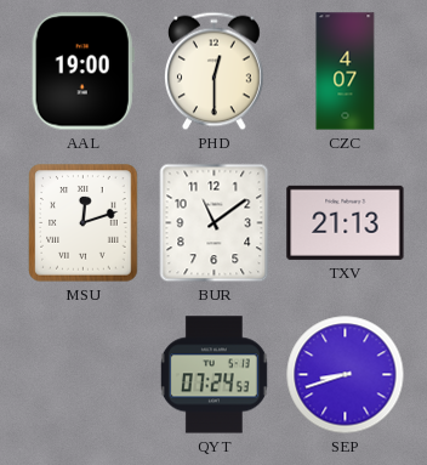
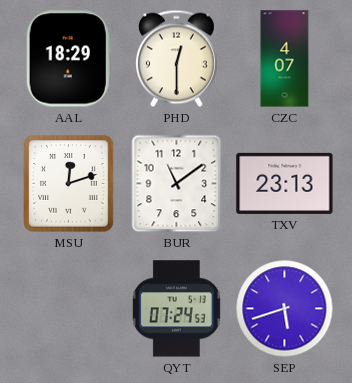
AAL: 19:00 -> 18:29
TXV: 21:13 -> 23:13
SEP: 8:42 -> 5:42
